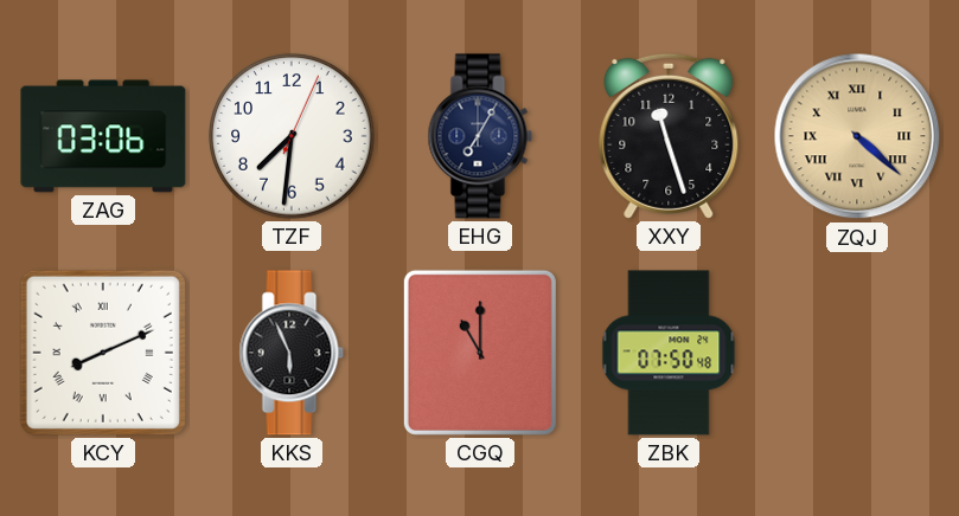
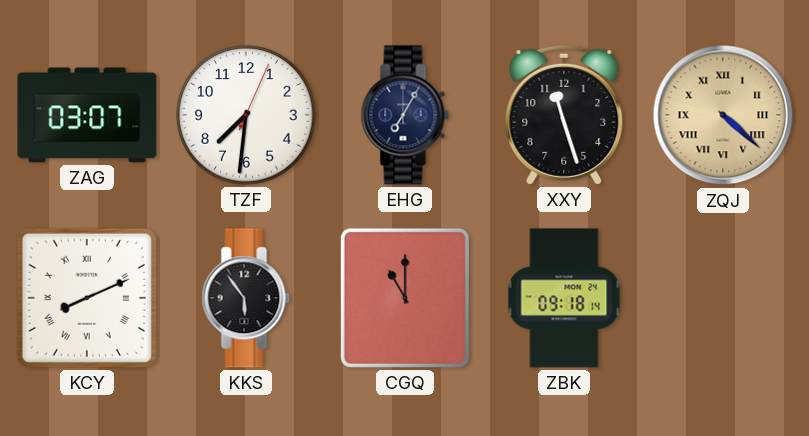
ZAG: 03:06 -> 03:07
KKS: 5:56 -> 5:54
ZBK: 07:50 -> 09:18
